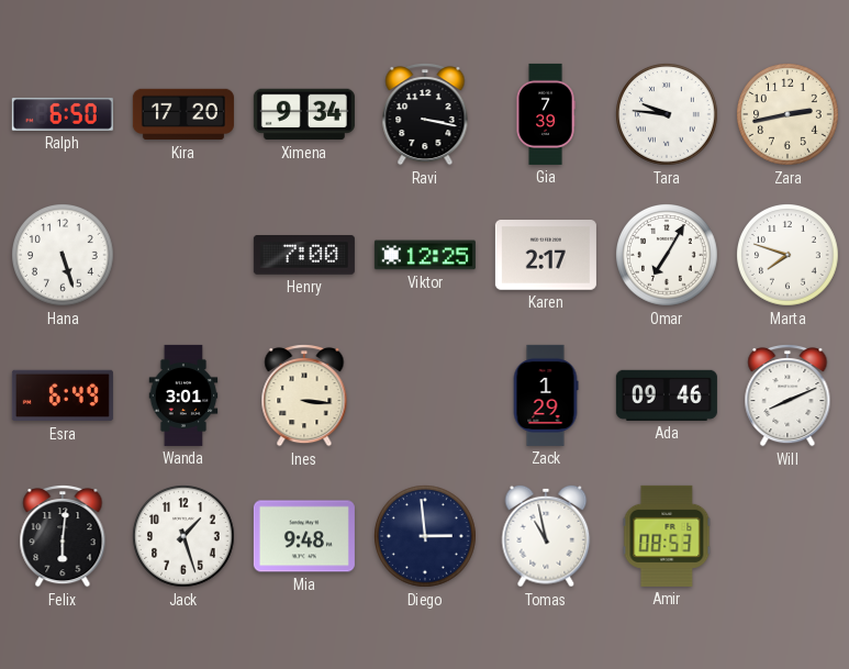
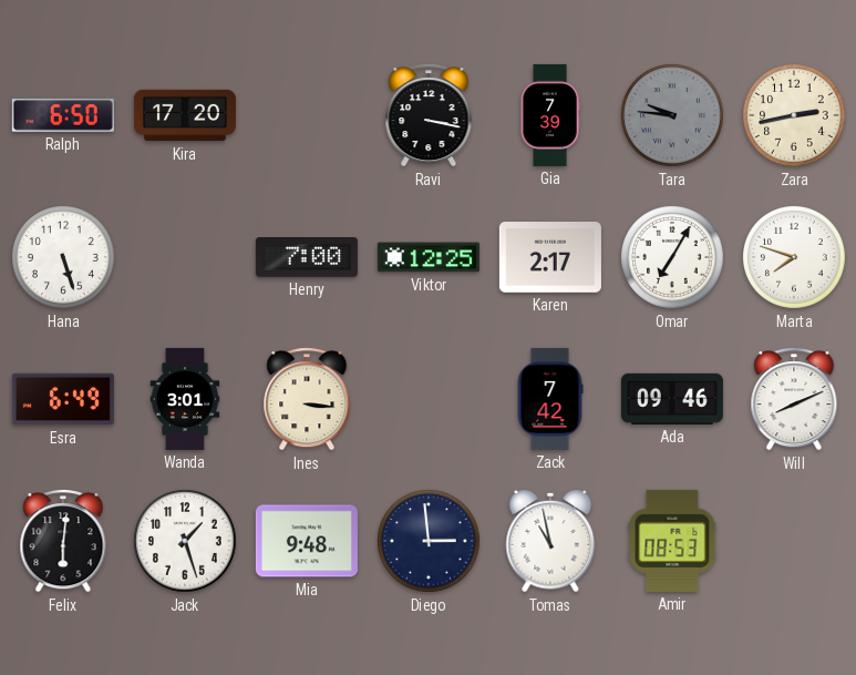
Ximena: 9:34 -> none
Tara dial: white -> grey
Zack: 1:29 -> 7:42
